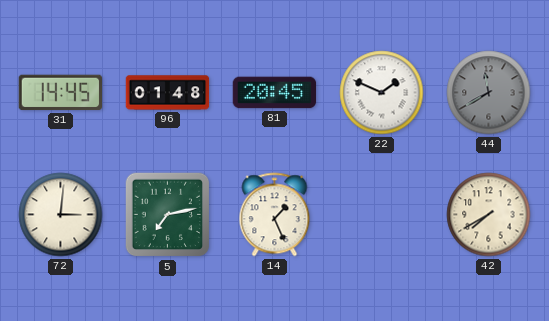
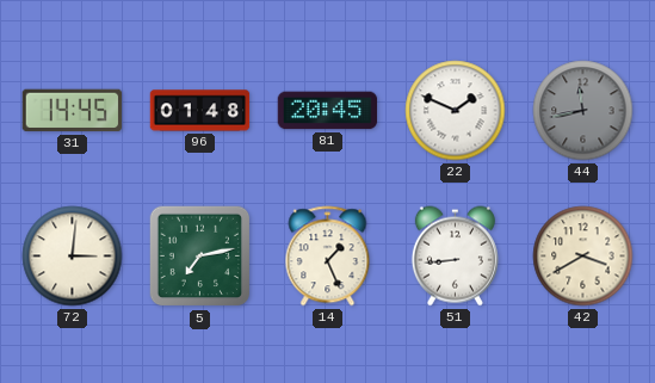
44: 11:40 -> 11:43
51: none -> 8:44
42: 7:40 -> 3:40
